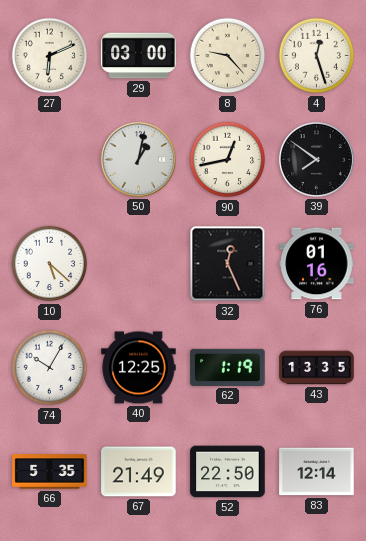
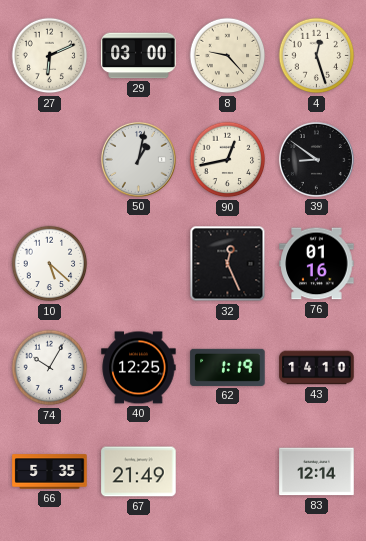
39: 7:51 -> 8:51
43: 13:35 -> 14:10
52: 22:50 -> none
